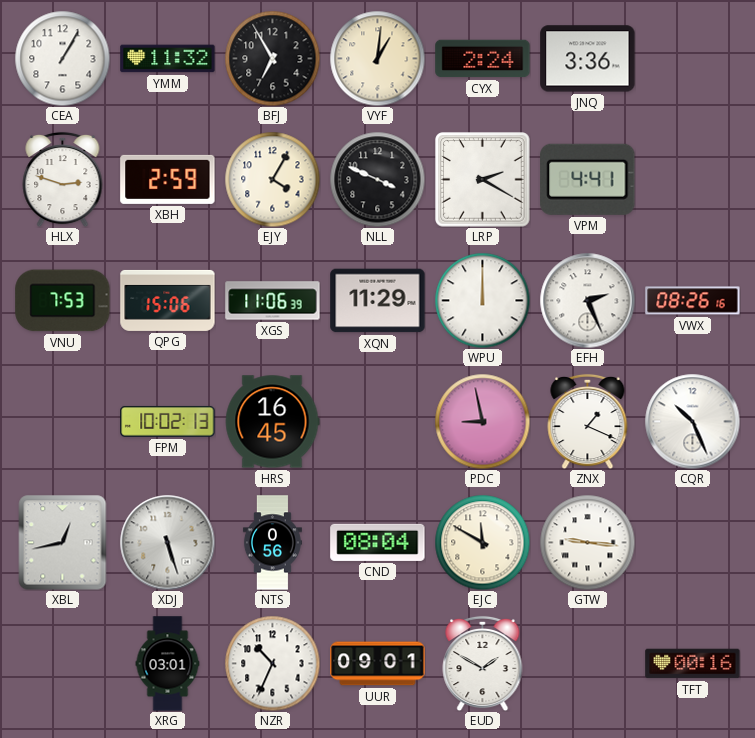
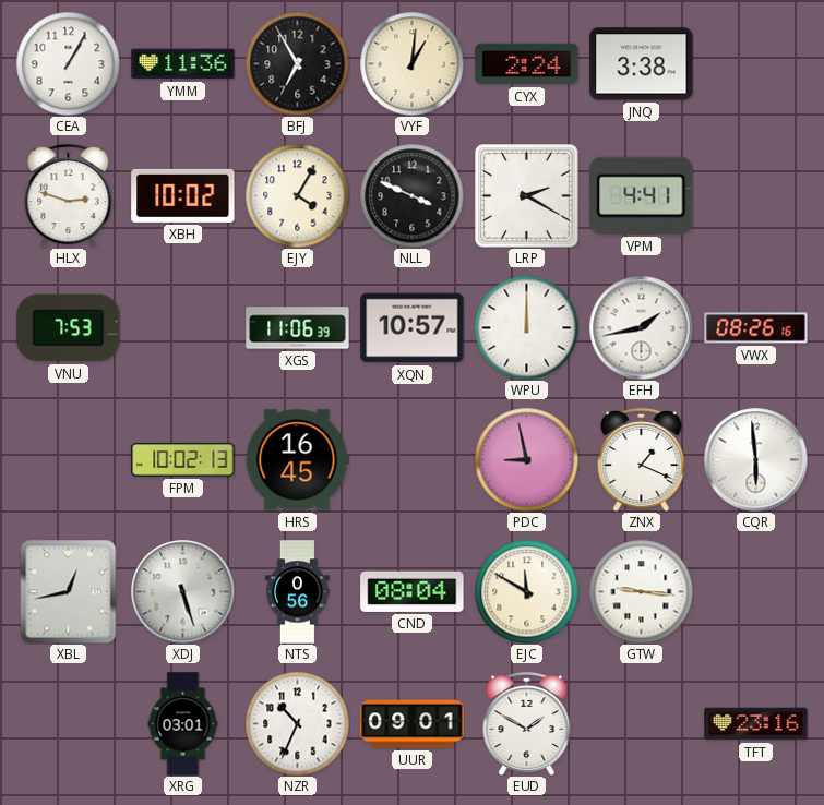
YMM: 11:32 -> 11:36
JNQ: 3:36 -> 3:38
XBH: 2:59 -> 10:02
QPG: 15:06 -> none
XQN: 11:29 -> 10:57
EFH: 2:26 -> 1:43
CQR: 10:26 -> 5:59
TFT: 00:16 -> 23:16
